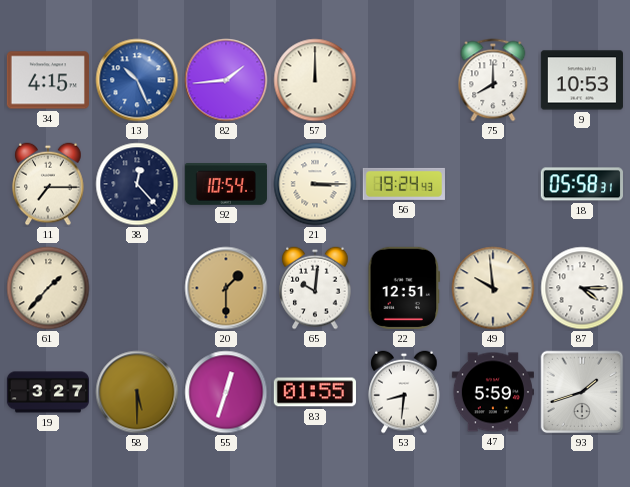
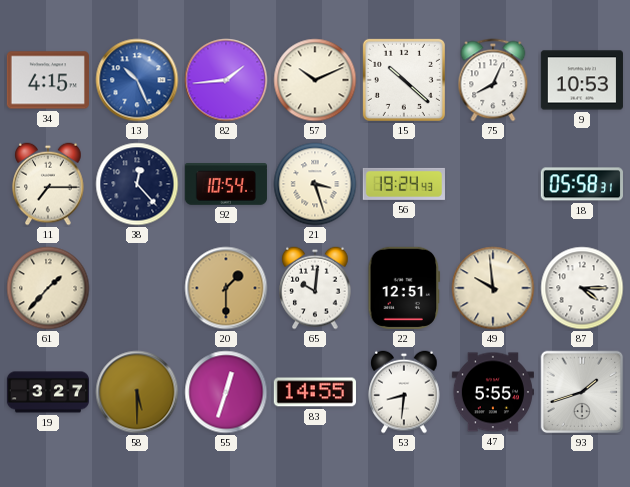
57: 12:00 -> 10:11
15: none -> 10:22
75: 8:00 -> 8:04
21: 3:15 -> 3:27
83: 01:55 -> 14:55
47: 5:59 -> 5:55
